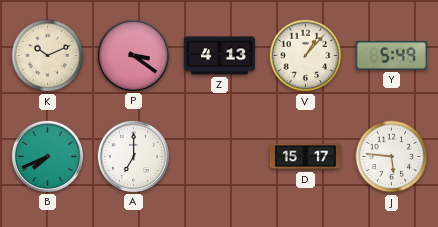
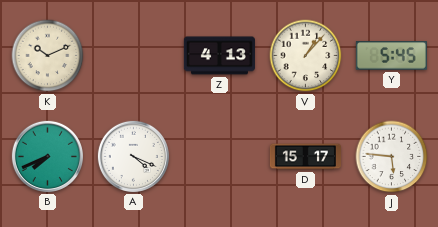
P: 3:21 -> none
Y: 5:49 -> 5:45
A: 7:00 -> 4:19
